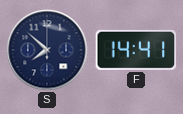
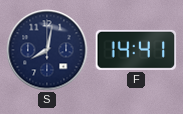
S: 7:52 -> 8:02
